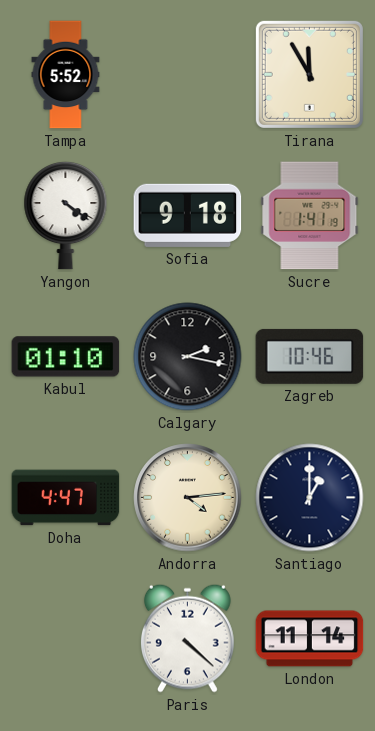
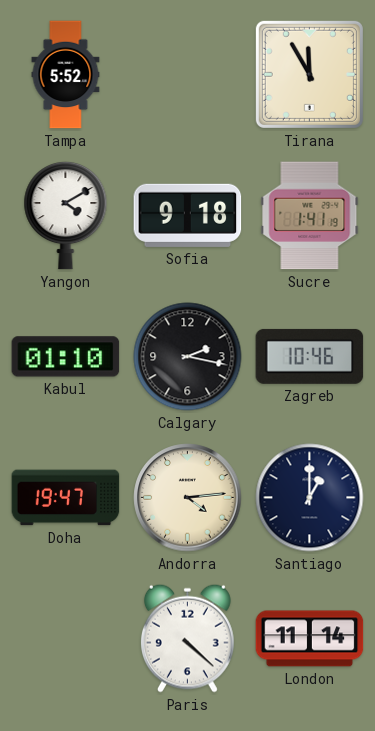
Yangon: 4:21 -> 4:10
Doha: 4:47 -> 19:47
